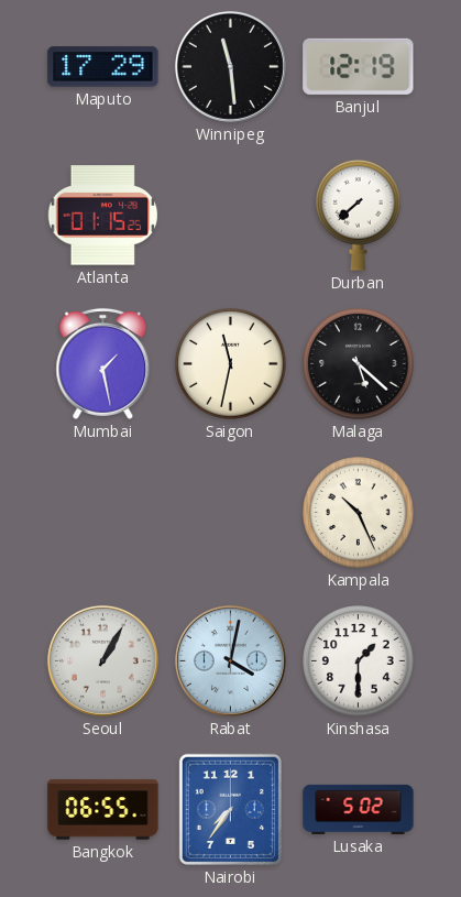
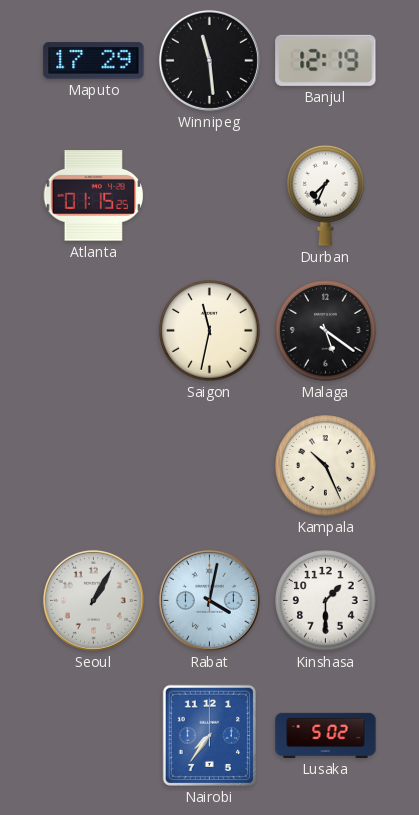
Durban: 7:38 -> 7:34
Mumbai: 1:28 -> none
Malaga: 5:22 -> 5:21
Bangkok: 06:55 -> none
